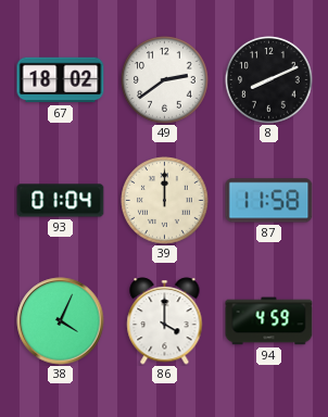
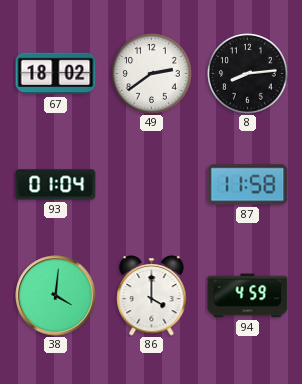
8: 8:11 -> 8:14
39: 12:00 -> none
38: 4:04 -> 4:01
